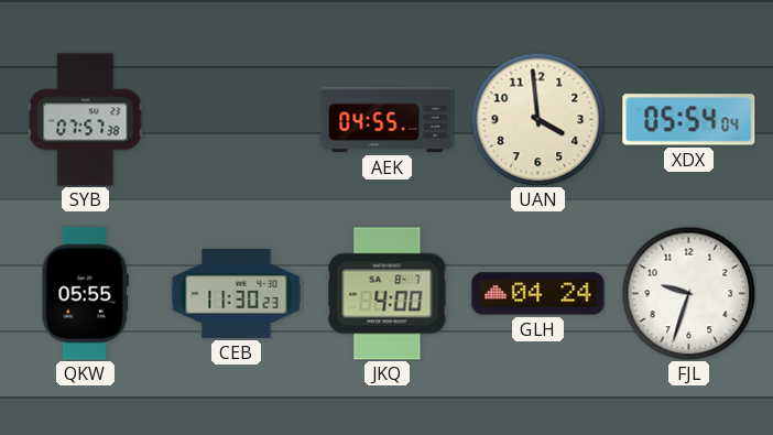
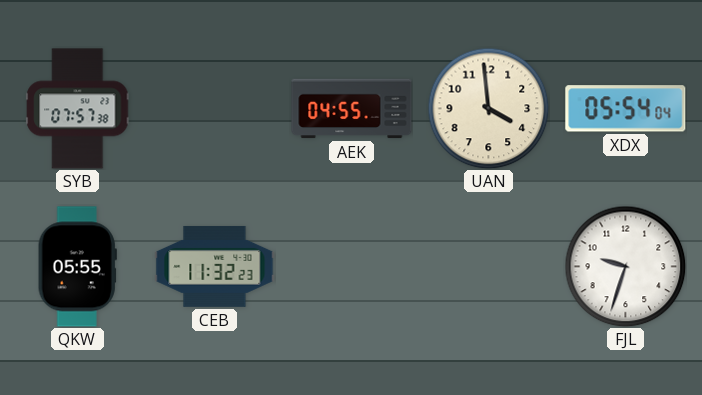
CEB: 11:30 -> 11:32
JKQ: 4:00 -> none
GLH: 04:24 -> none
